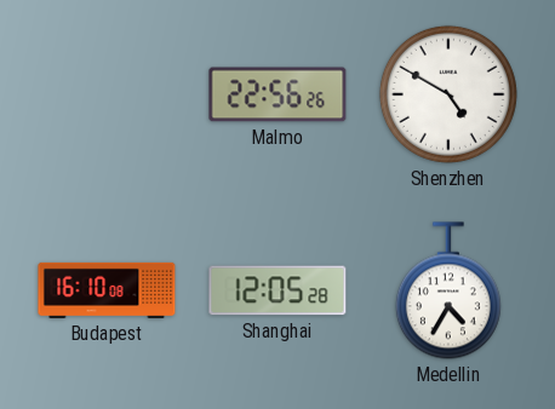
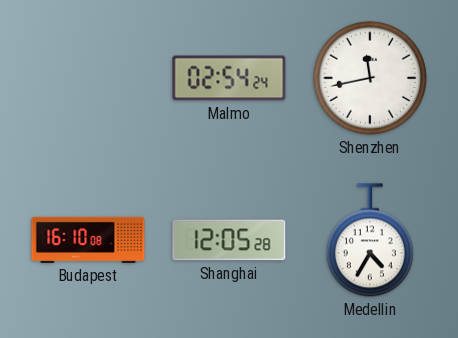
Malmo: 22:56 -> 02:54
Shenzhen: 4:50 -> 11:43
